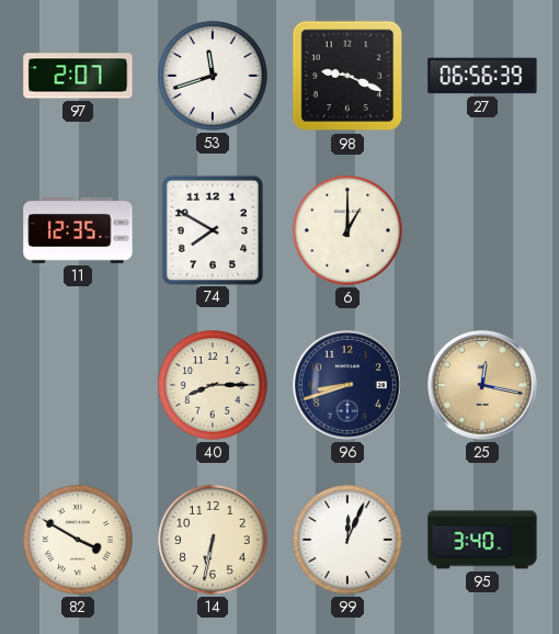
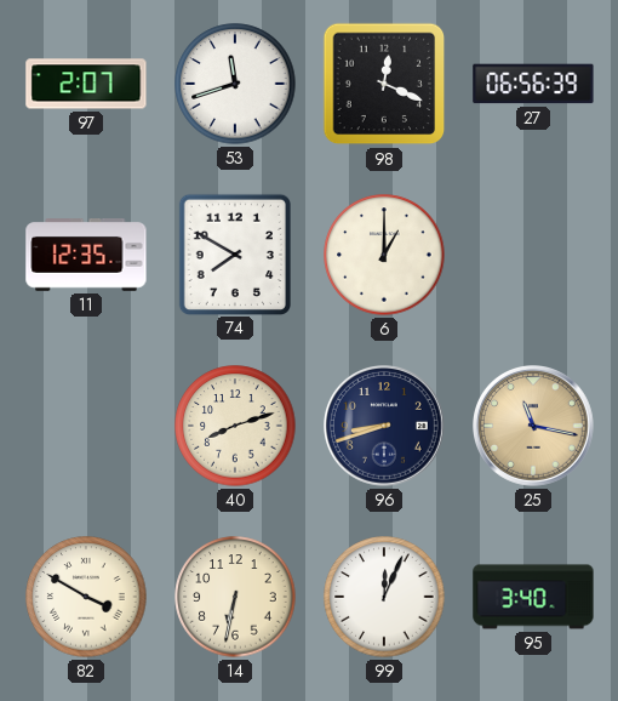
98: 9:19 -> 12:19
40: 8:15 -> 8:12
25: 12:17 -> 11:17
